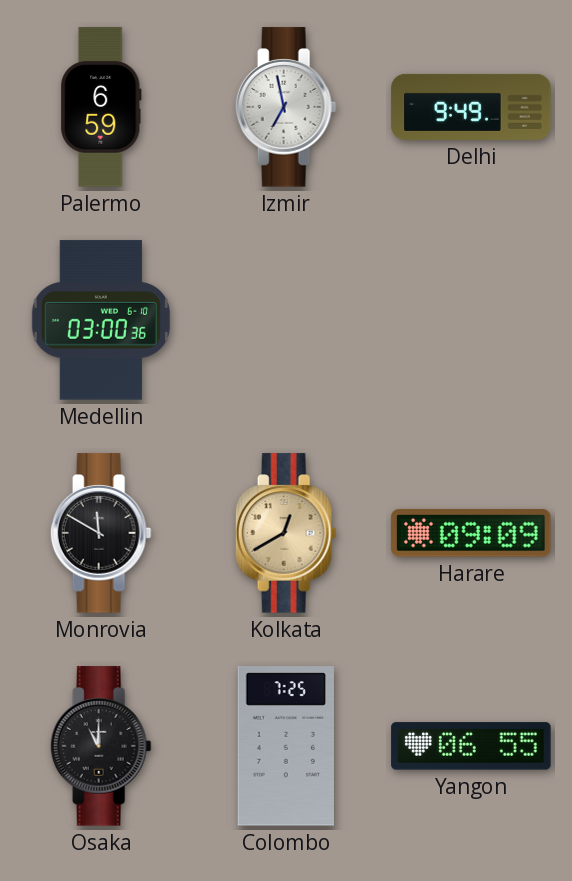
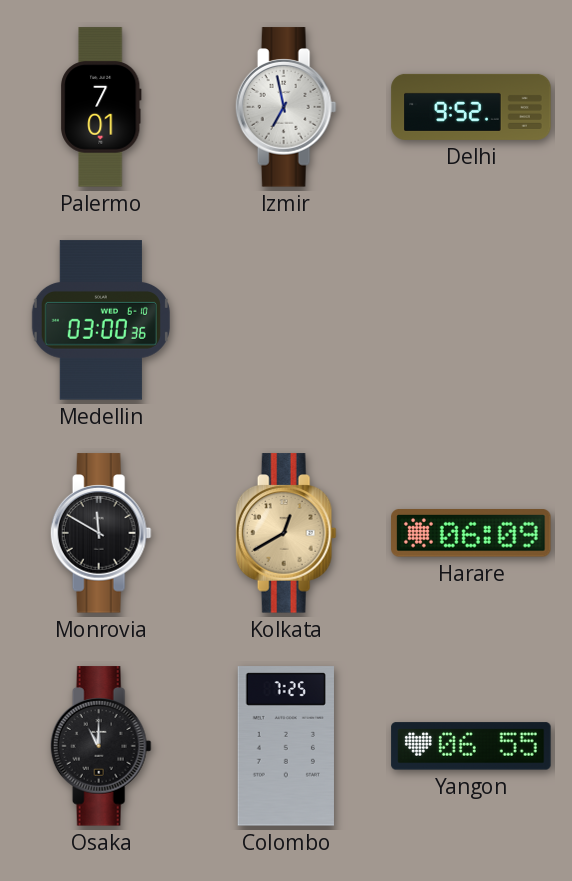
Palermo: 6:59 -> 7:01
Delhi: 9:49 -> 9:52
Harare: 09:09 -> 06:09
